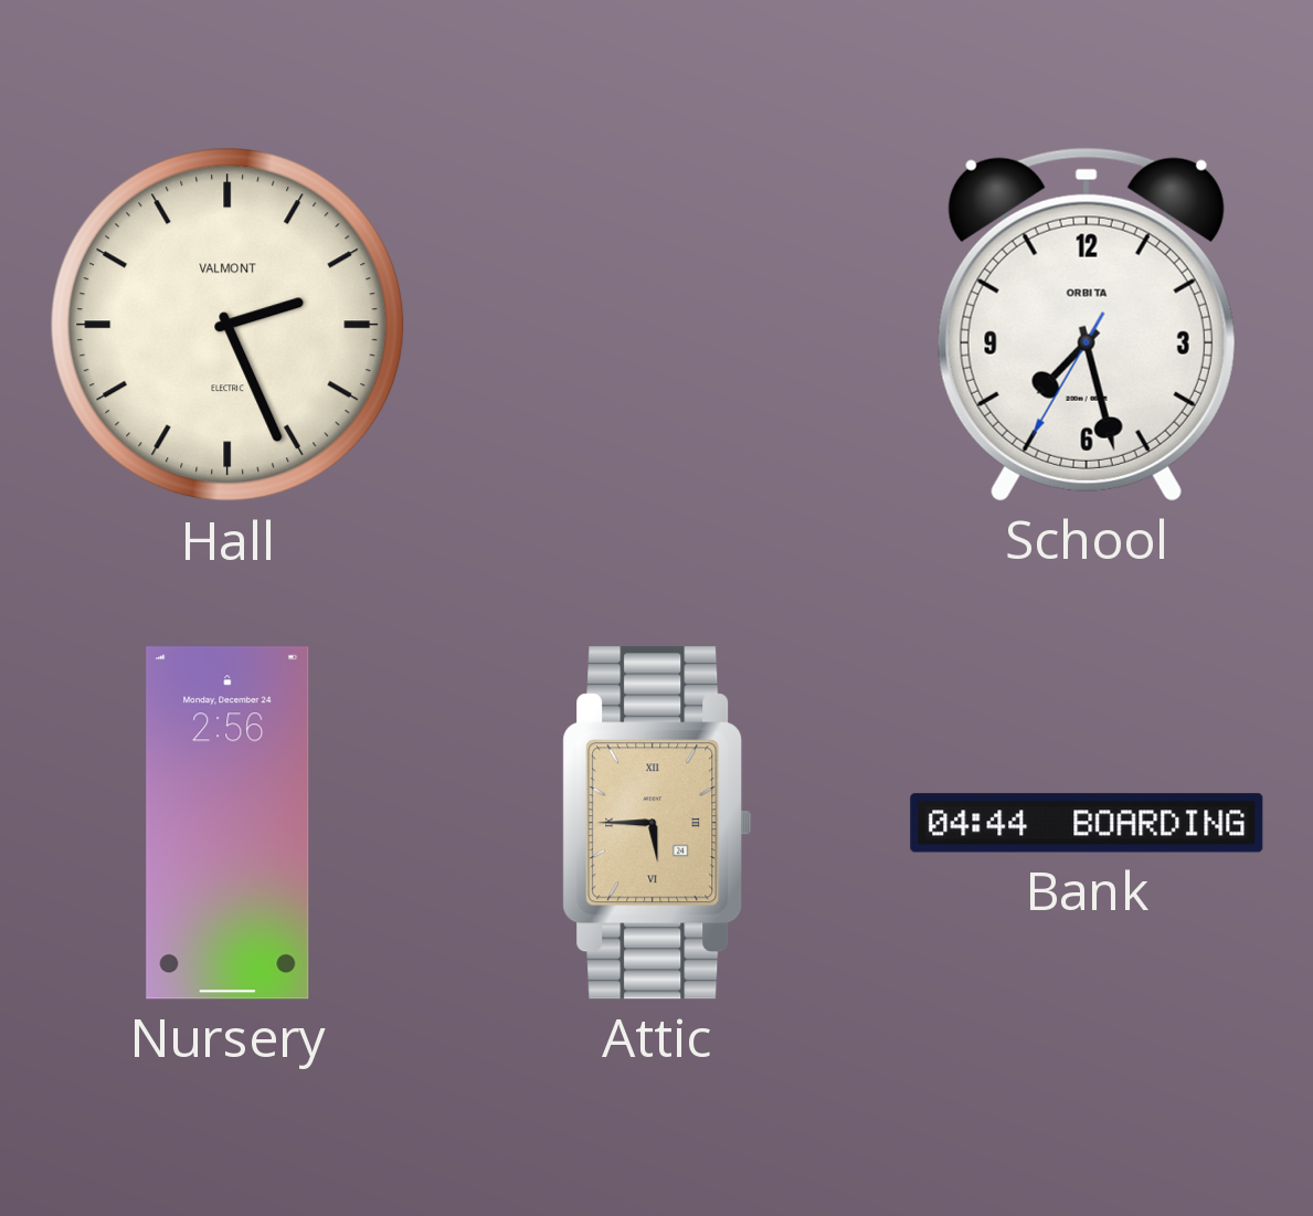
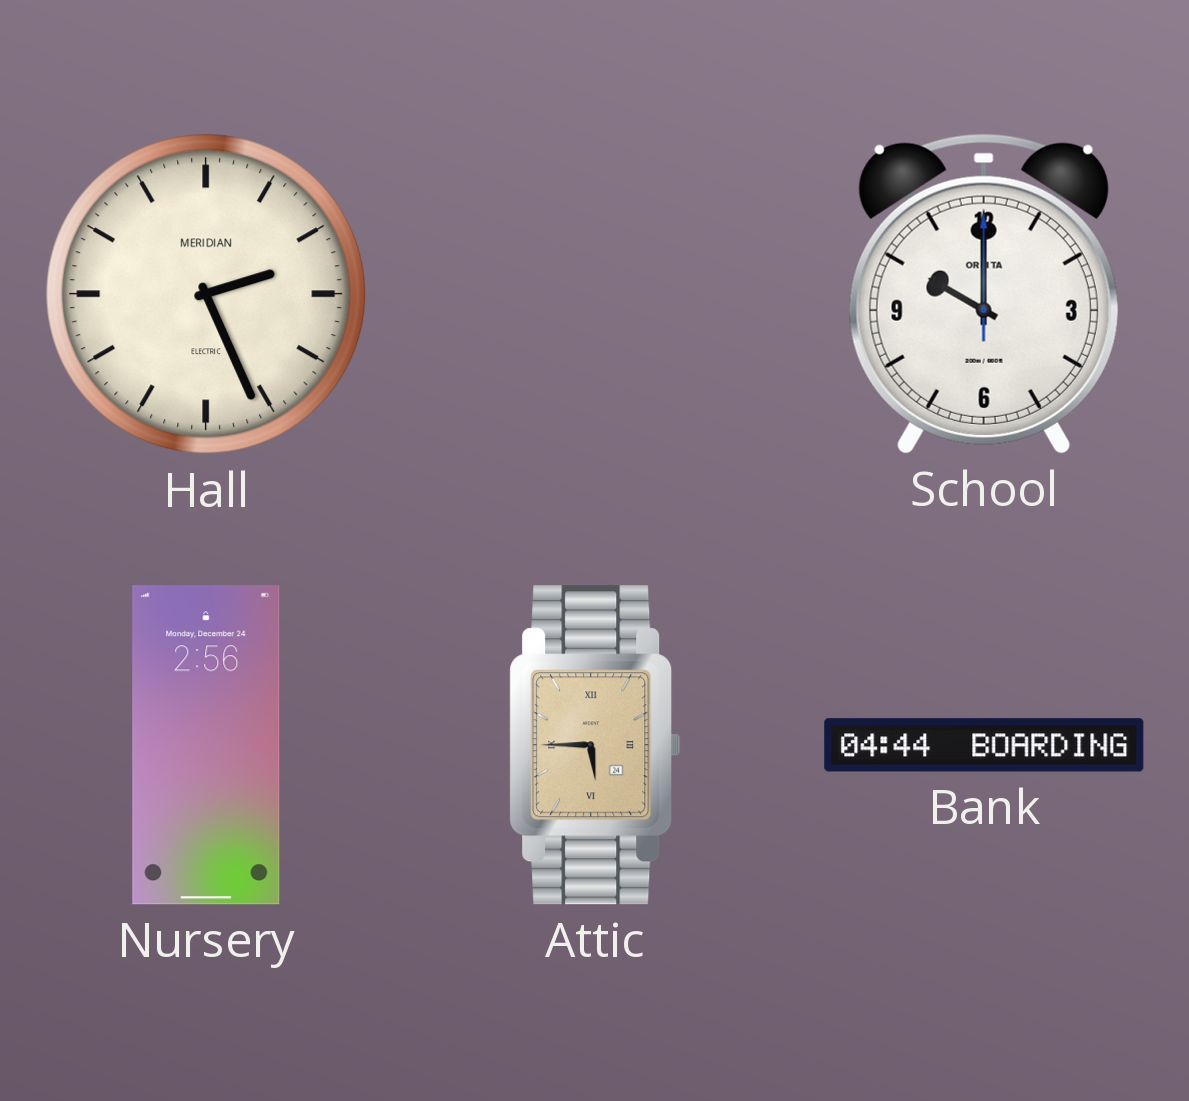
Hall brand: VALMONT -> MERIDIAN
School: 7:27 -> 10:00
